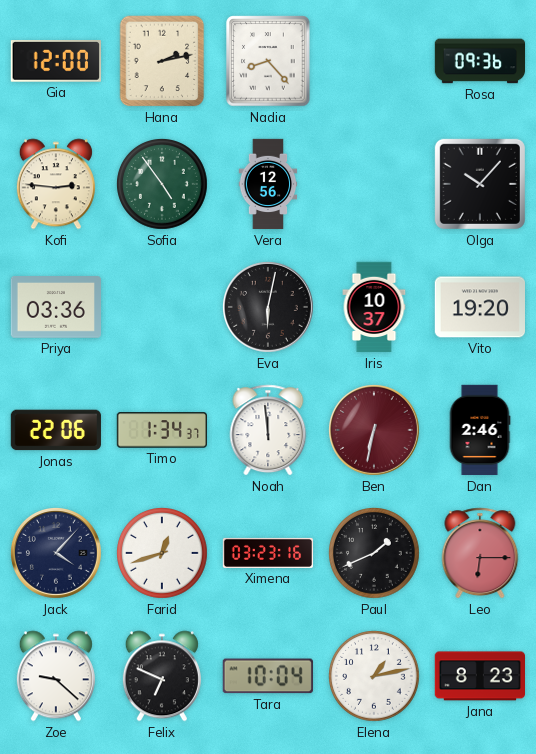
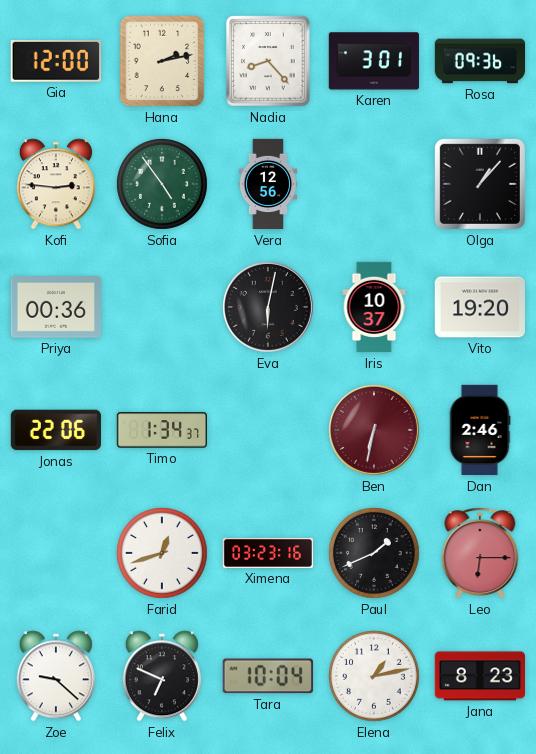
Karen: none -> 3:01
Olga: 10:07 -> 1:07
Priya: 03:36 -> 00:36
Noah: 11:59 -> none
Jack: 4:07 -> none
